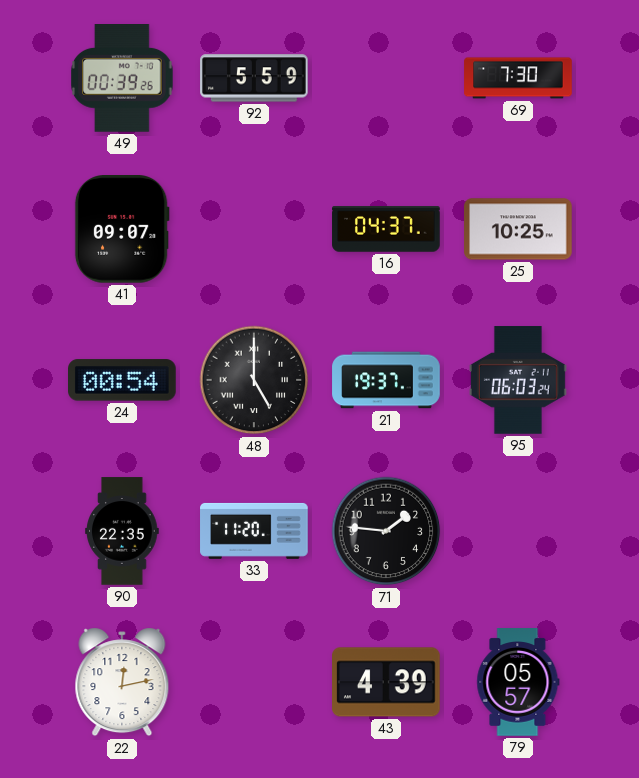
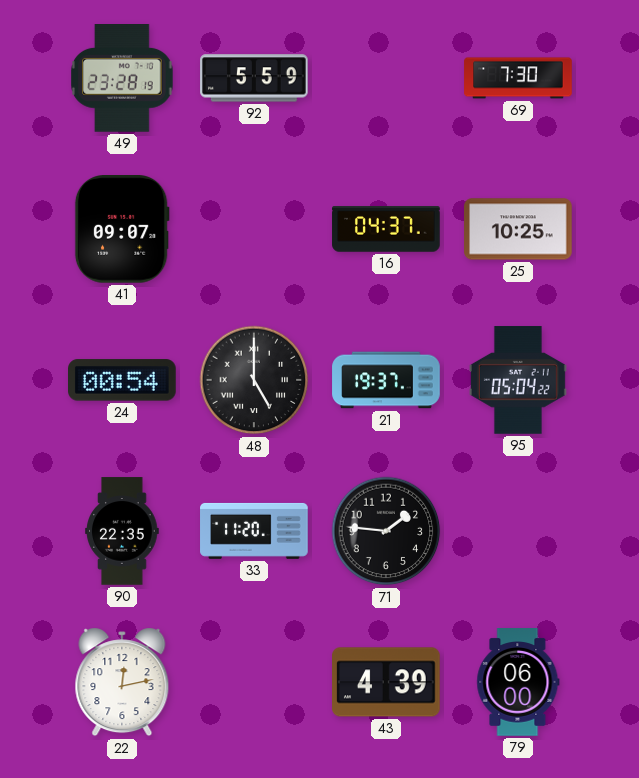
49: 00:39 -> 23:28
95: 06:03 -> 05:04
79: 05:57 -> 06:00
